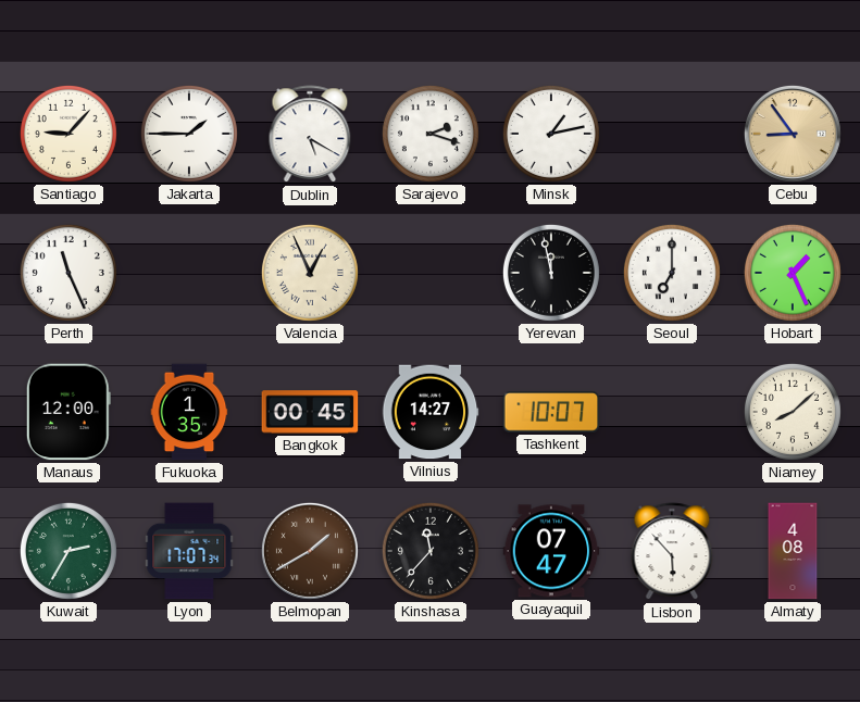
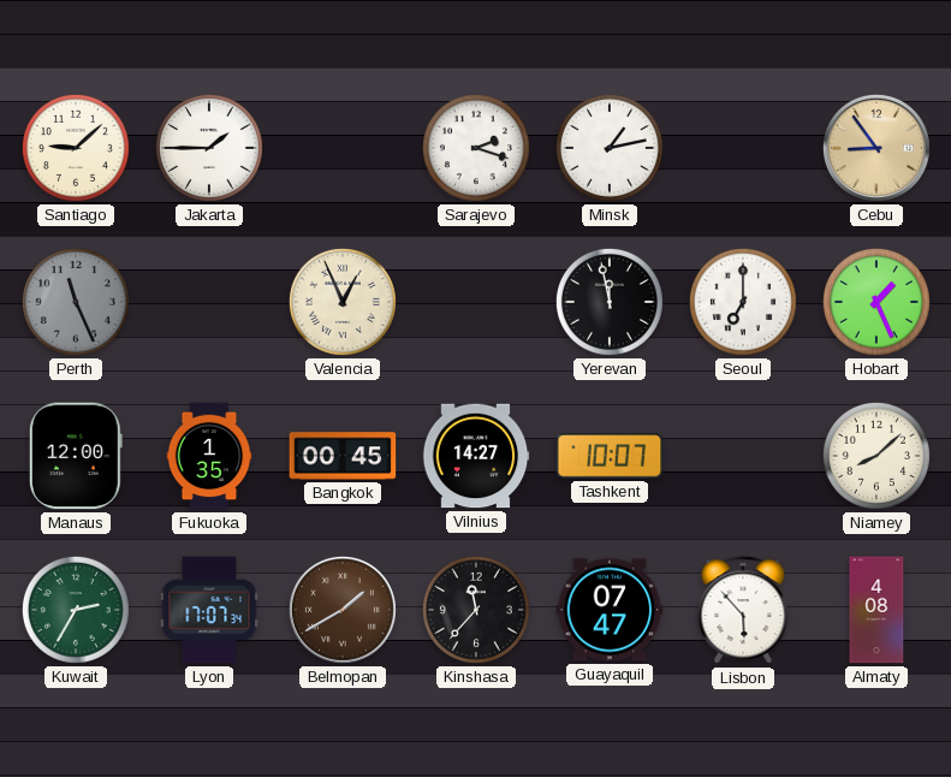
Santiago: 9:07 -> 9:08
Dublin: 5:20 -> none
Perth dial: white -> grey
